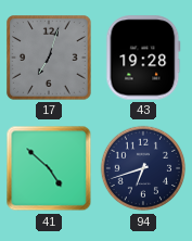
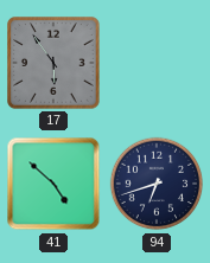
17: 7:03 -> 5:54
43: 19:28 -> none
